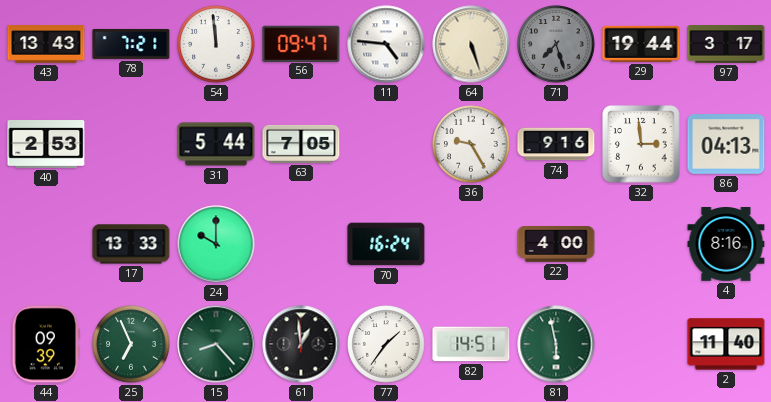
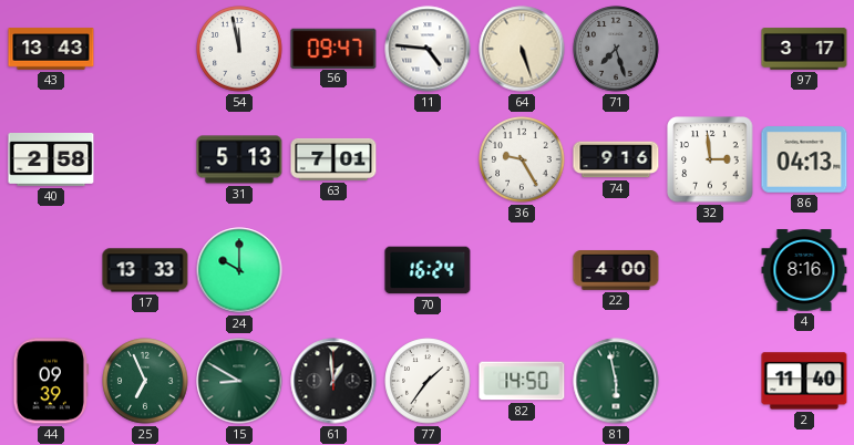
78: 7:21 -> none
54: 11:59 -> 11:58
29: 19:44 -> none
40: 2:53 -> 2:58
31: 5:44 -> 5:13
63: 7:05 -> 7:01
15: 8:23 -> 8:50
82: 14:51 -> 14:50
